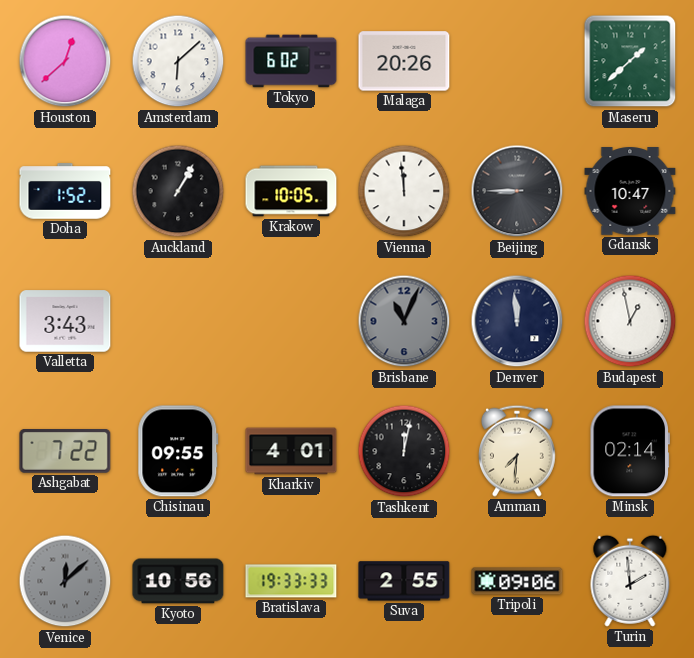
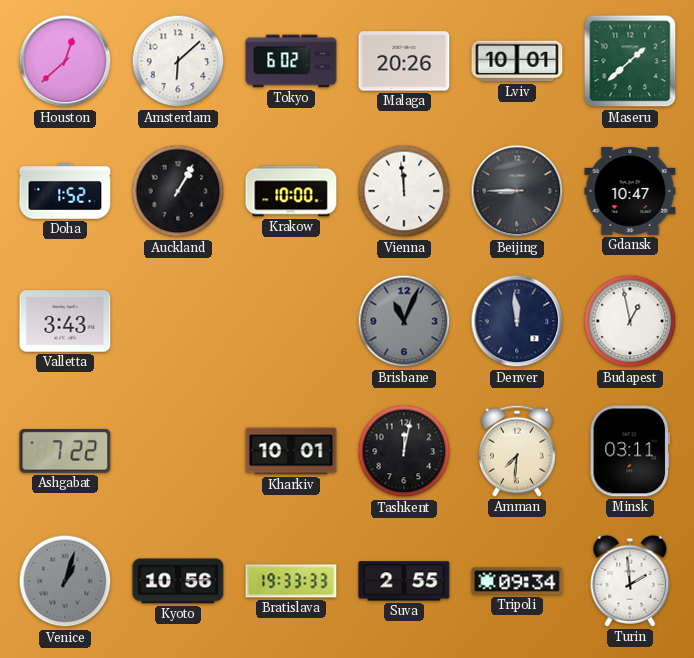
Lviv: none -> 10:01
Krakow: 10:05 -> 10:00
Chisinau: 09:55 -> none
Kharkiv: 4:01 -> 10:01
Minsk: 02:14 -> 03:11
Venice: 12:08 -> 1:03
Tripoli: 09:06 -> 09:34
